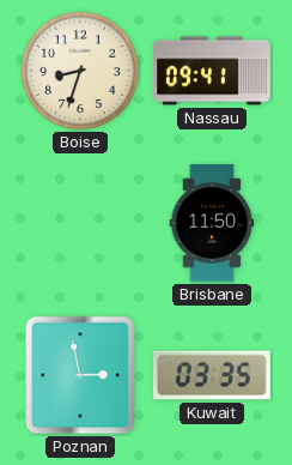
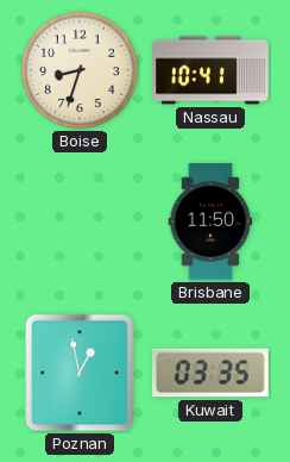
Nassau: 09:41 -> 10:41
Poznan: 2:58 -> 12:58
